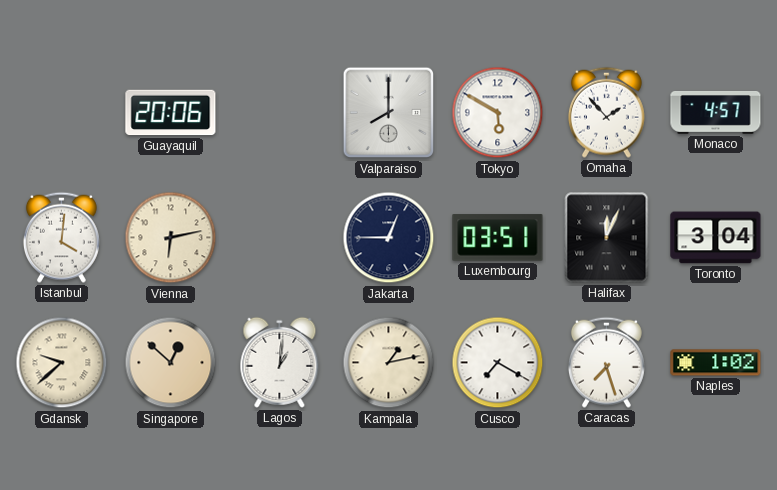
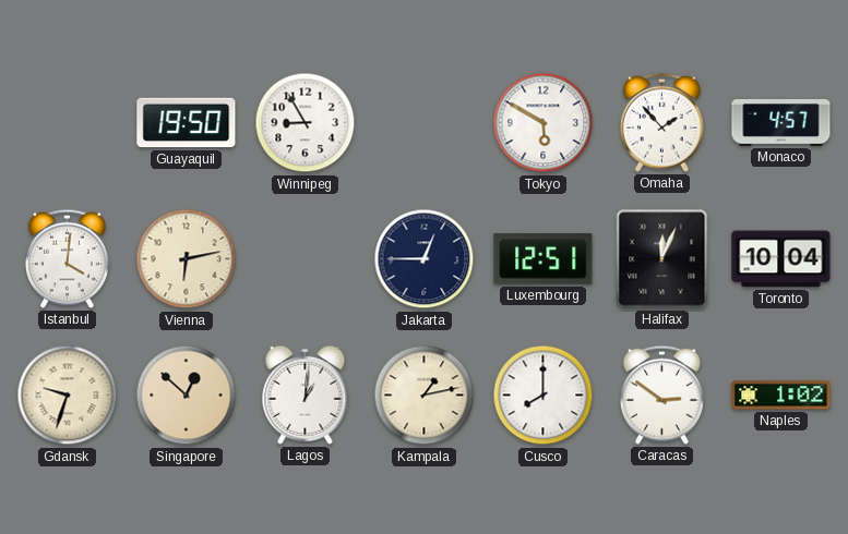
Guayaquil: 20:06 -> 19:50
Winnipeg: none -> 8:55
Valparaiso: 8:00 -> none
Luxembourg: 03:51 -> 12:51
Toronto: 3:04 -> 10:04
Gdansk: 9:38 -> 9:33
Cusco: 7:20 -> 8:00
Caracas: 7:27 -> 2:51
